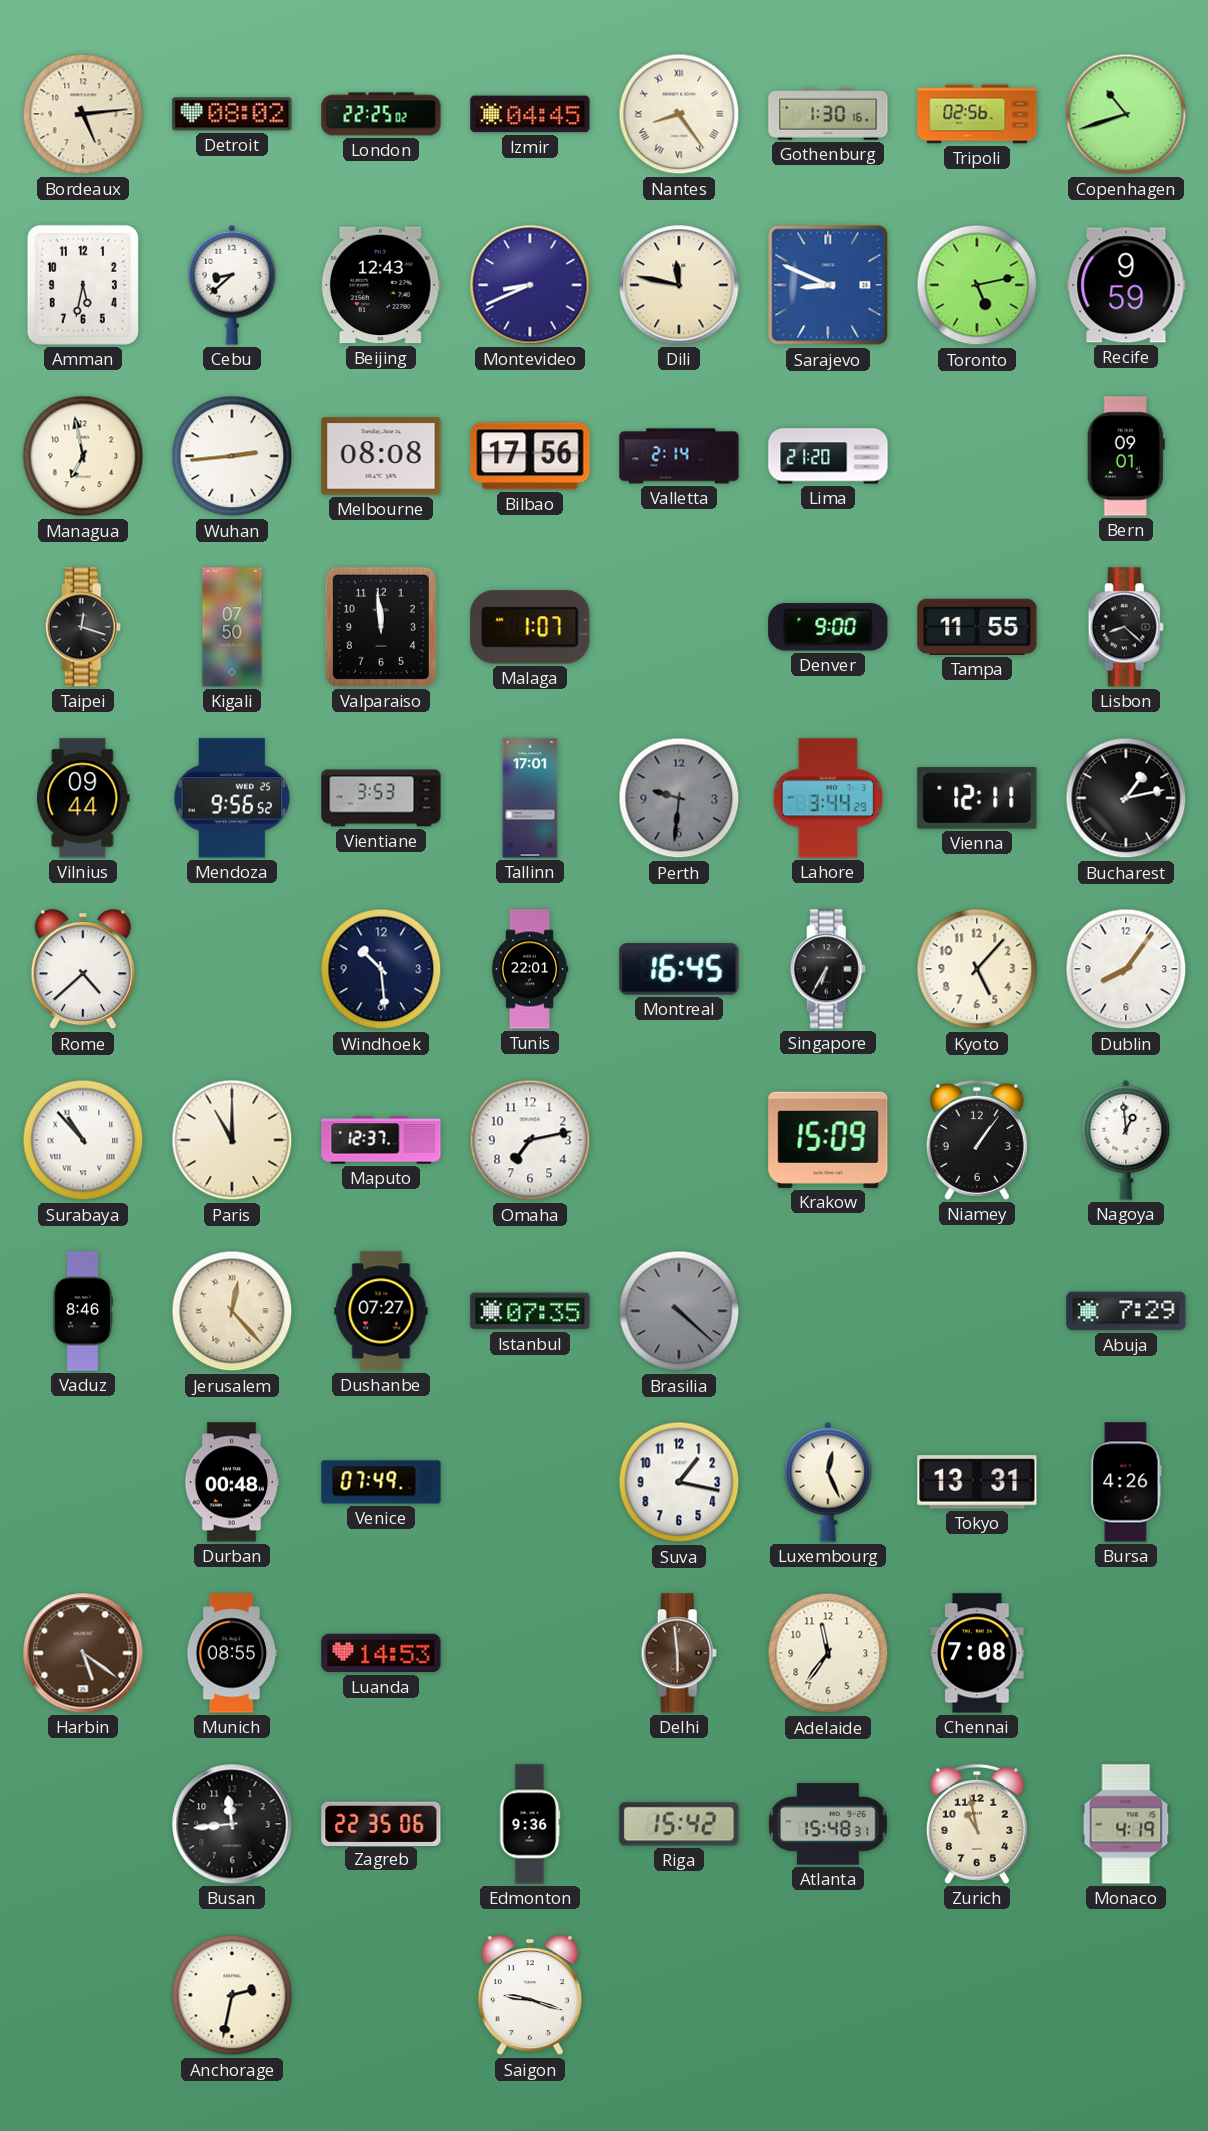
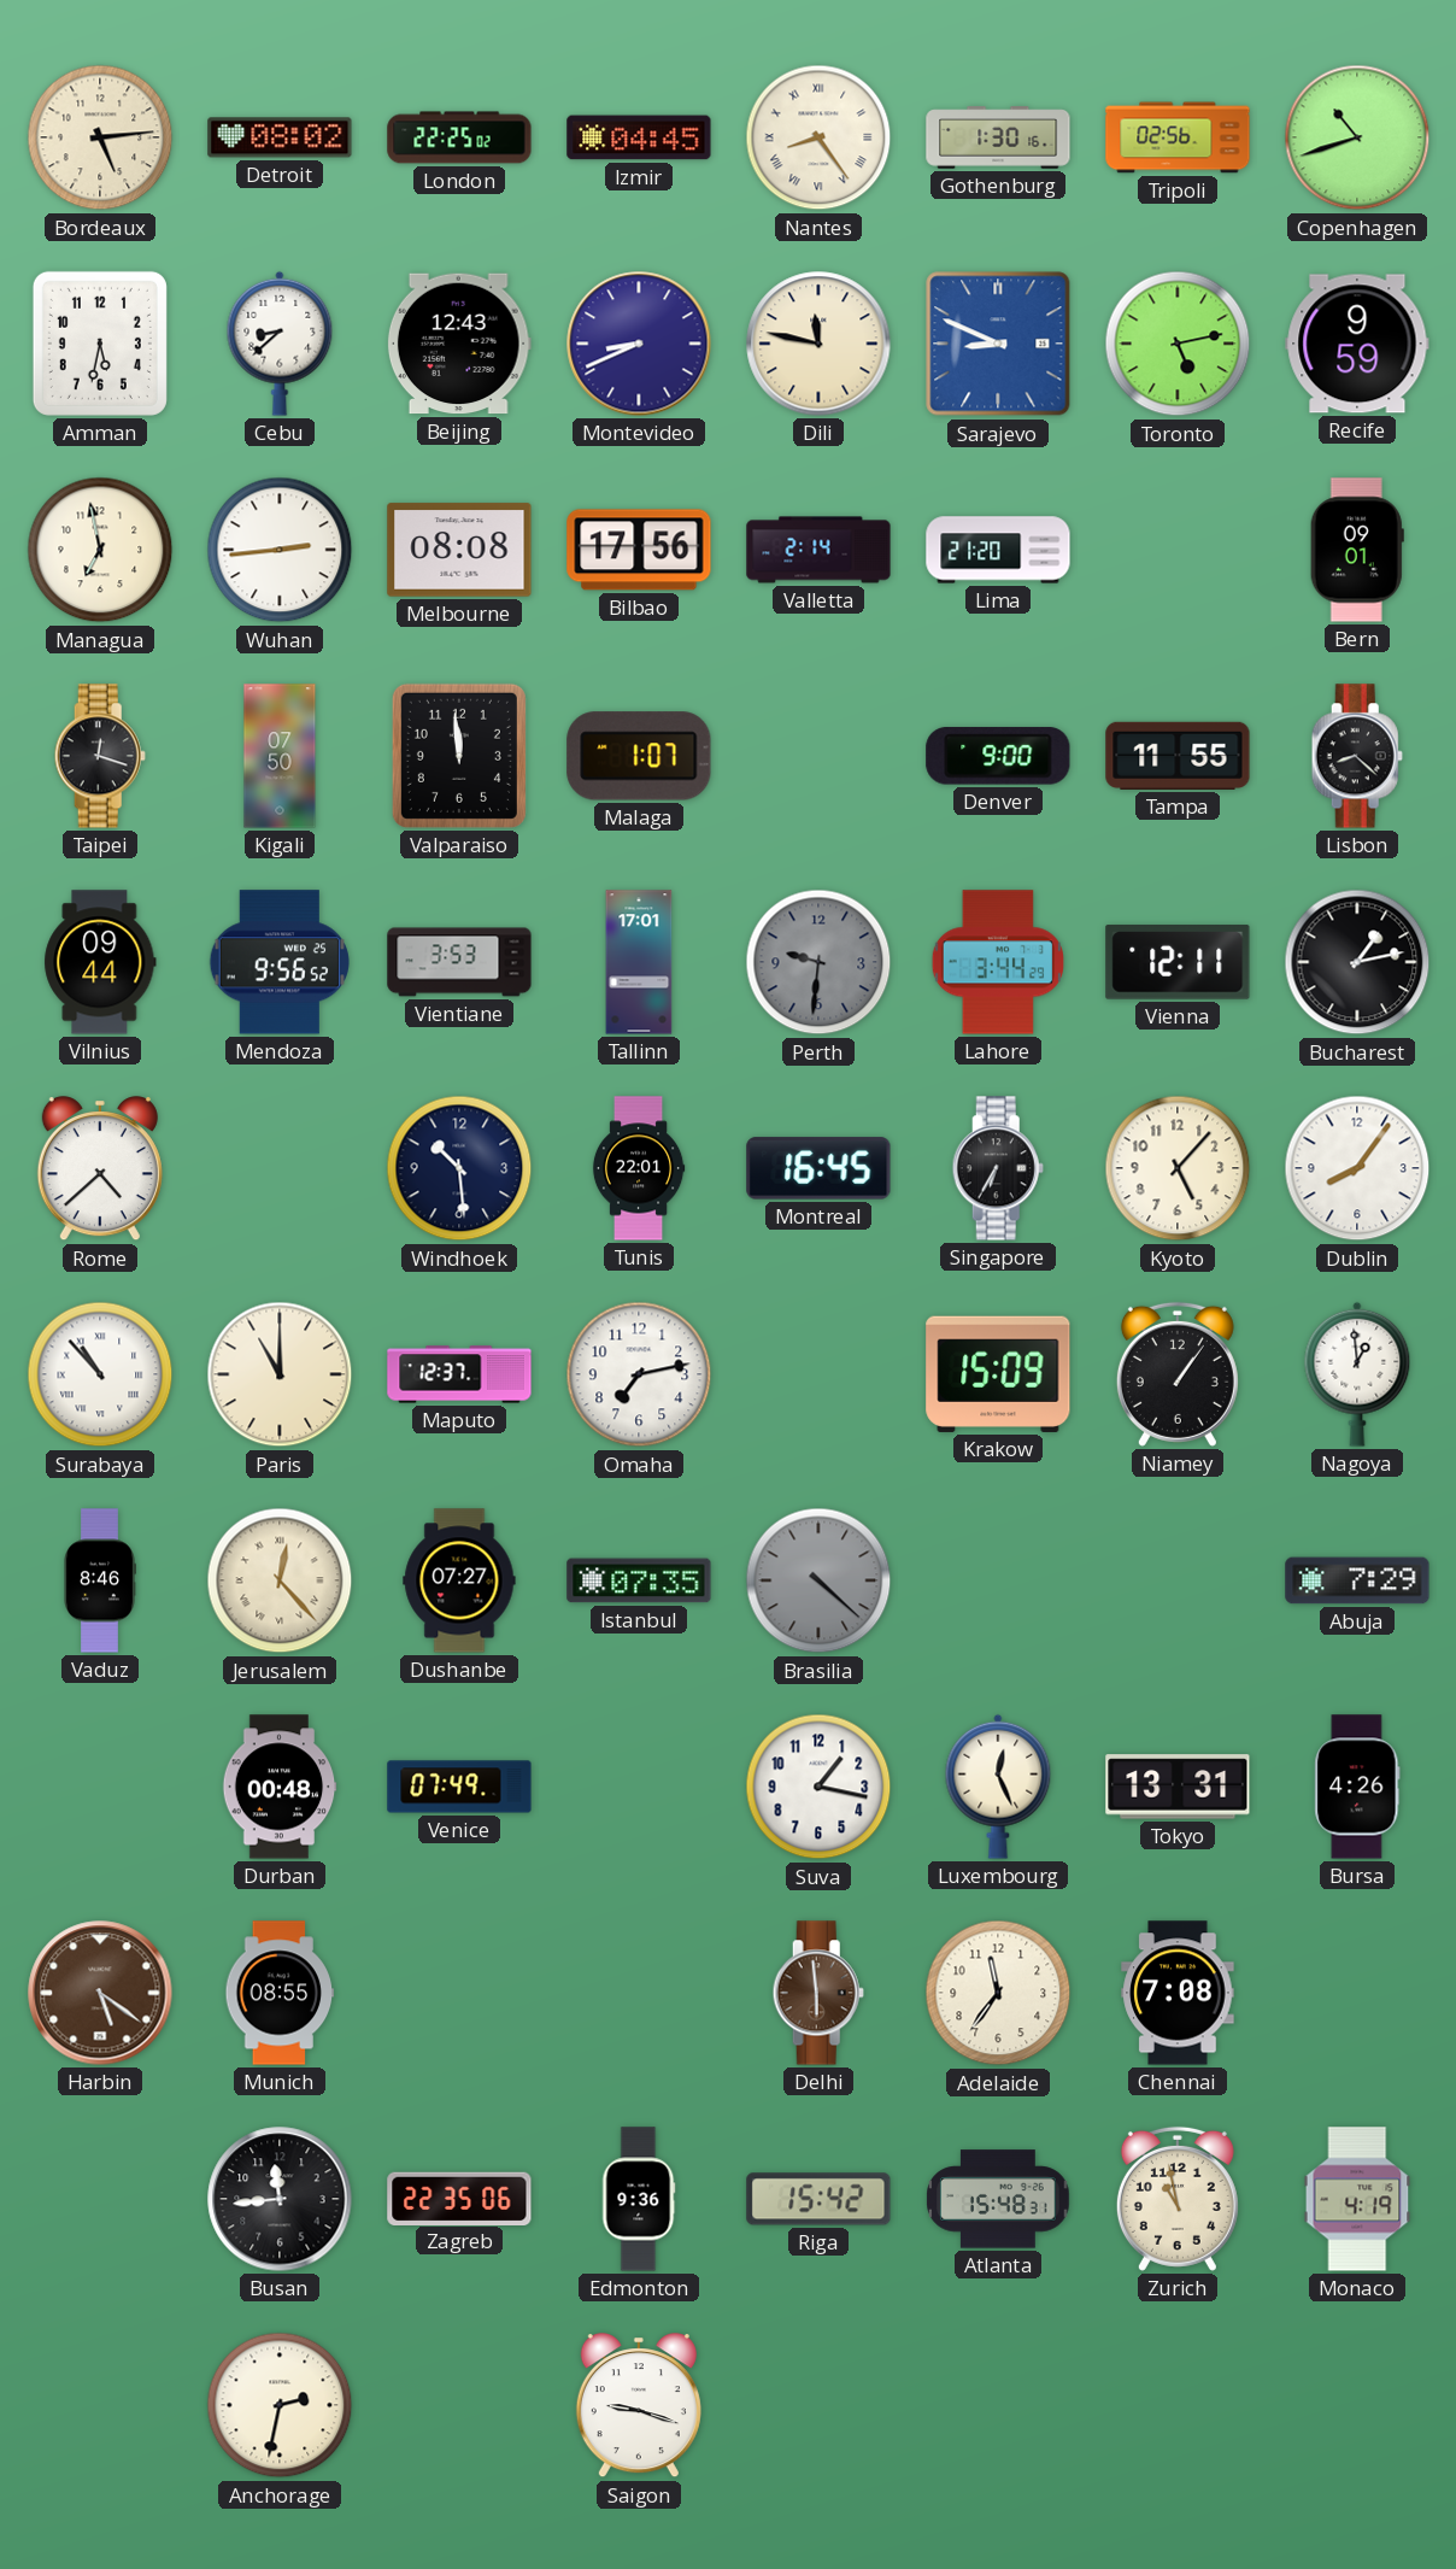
Luanda: 14:53 -> none
